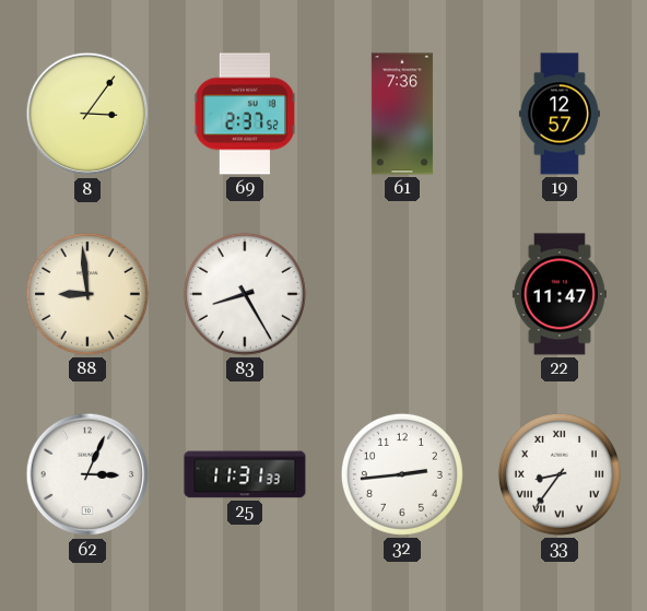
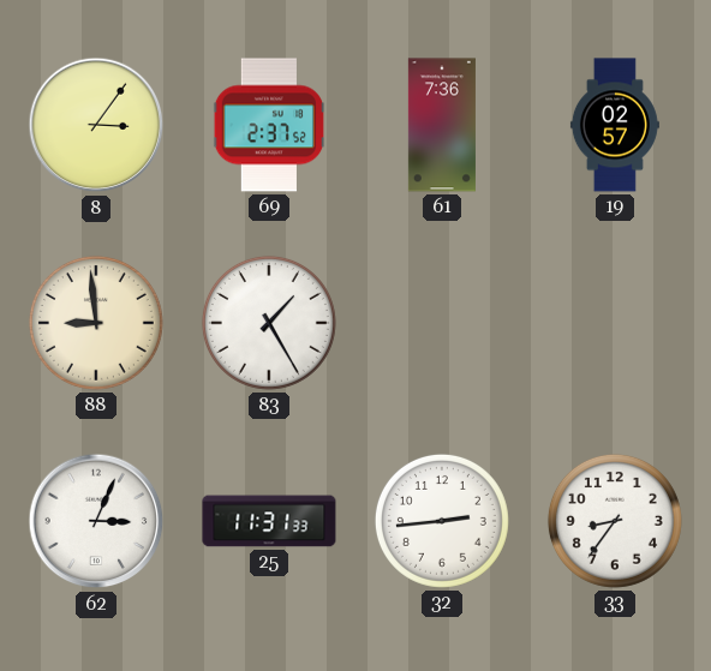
19: 12:57 -> 02:57
83: 8:25 -> 1:25
22: 11:47 -> none
33 numerals: Roman -> Arabic
